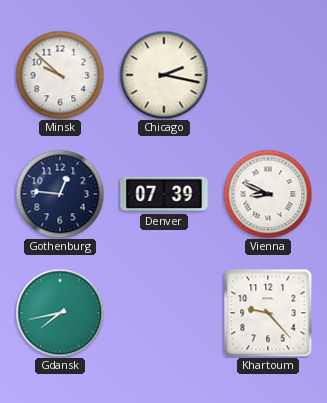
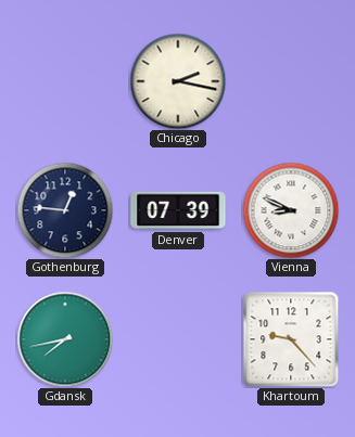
Minsk: 9:52 -> none
